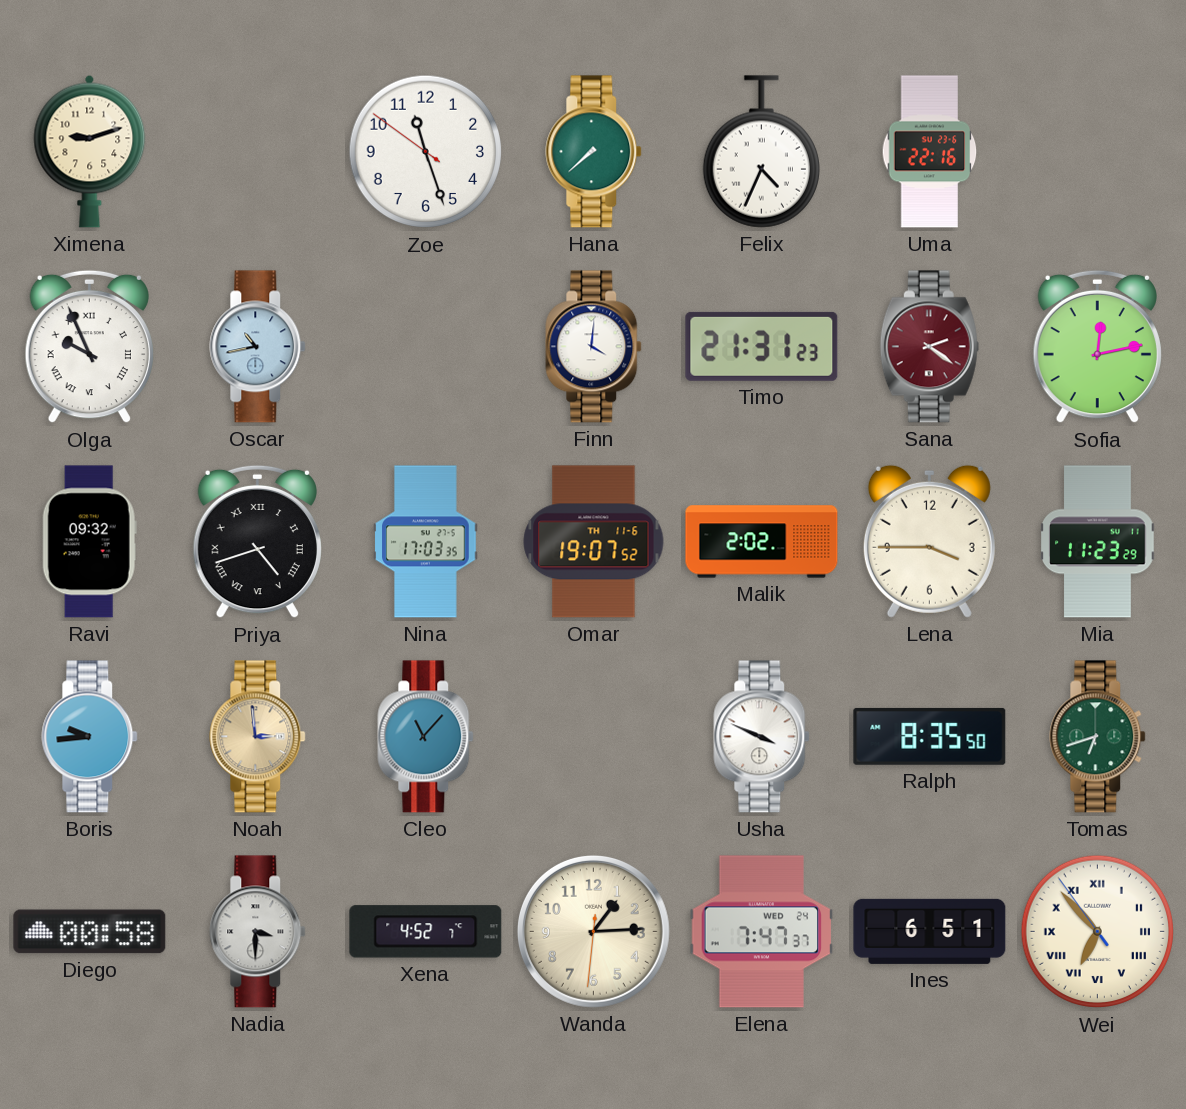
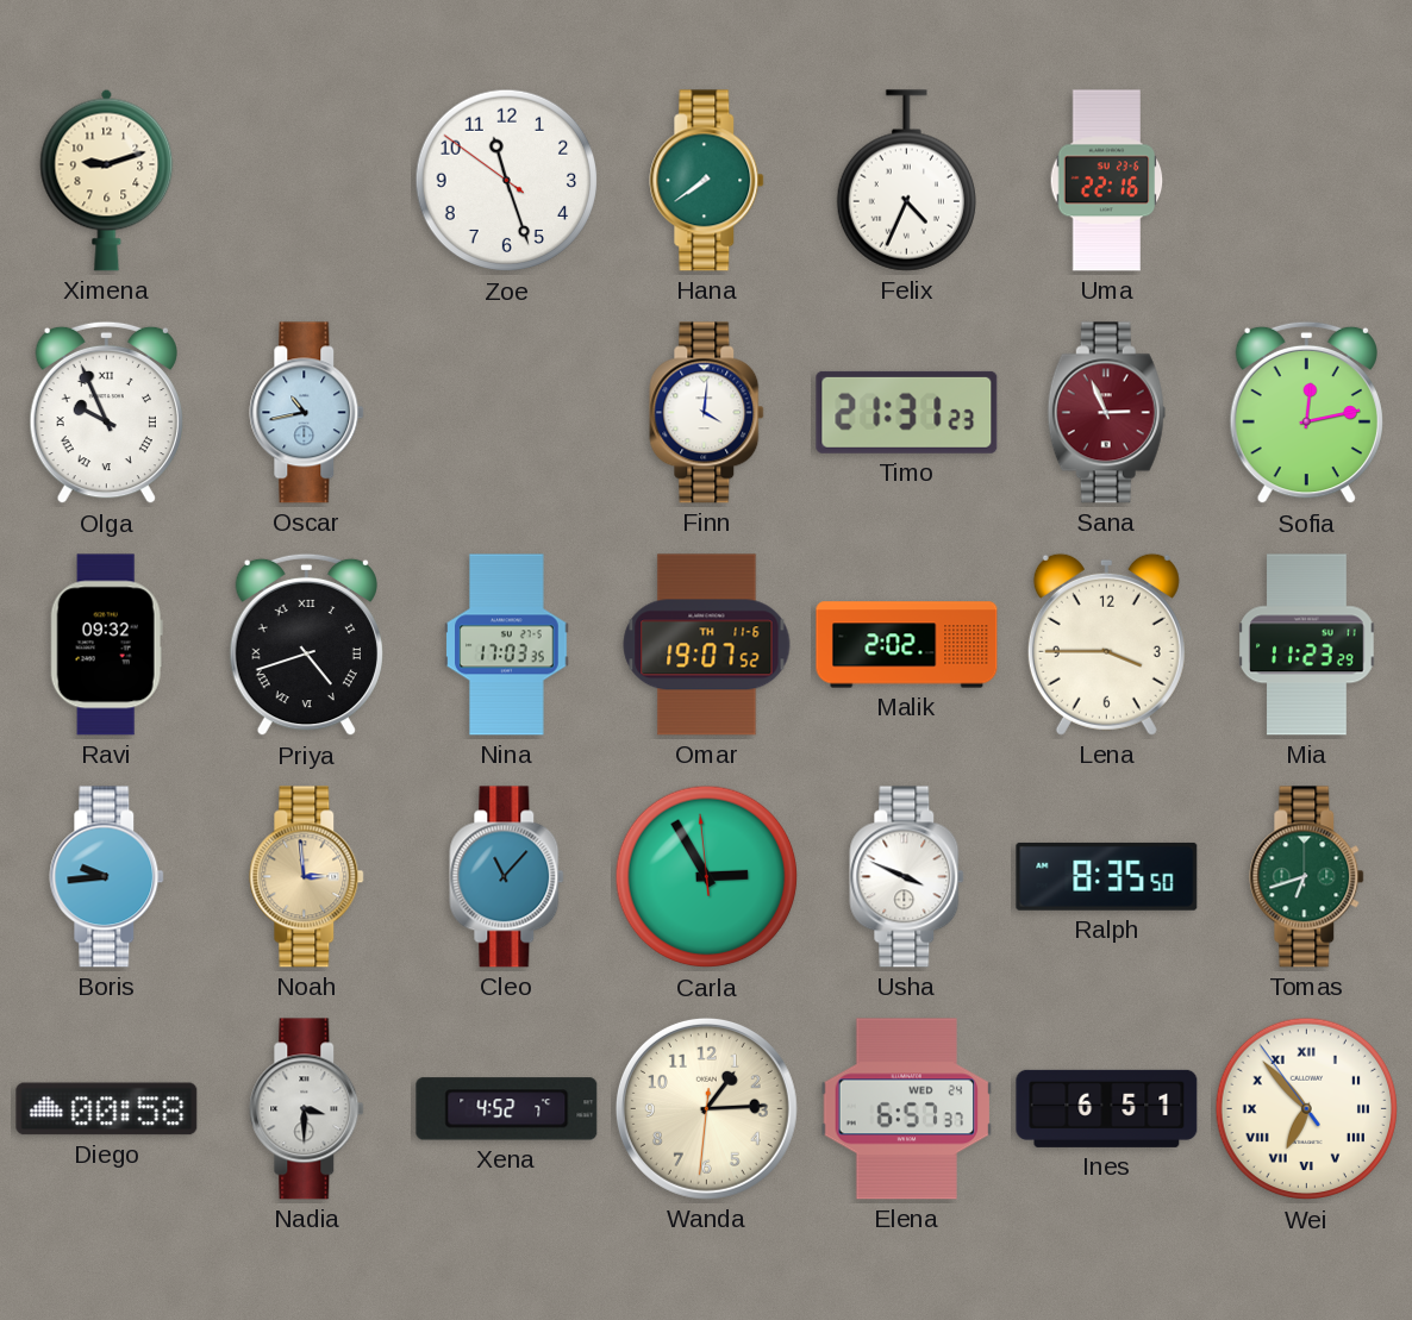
Hana: 7:38 -> 7:39
Sana: 2:21 -> 2:56
Carla: none -> 2:54
Elena: 7:47 -> 6:57
